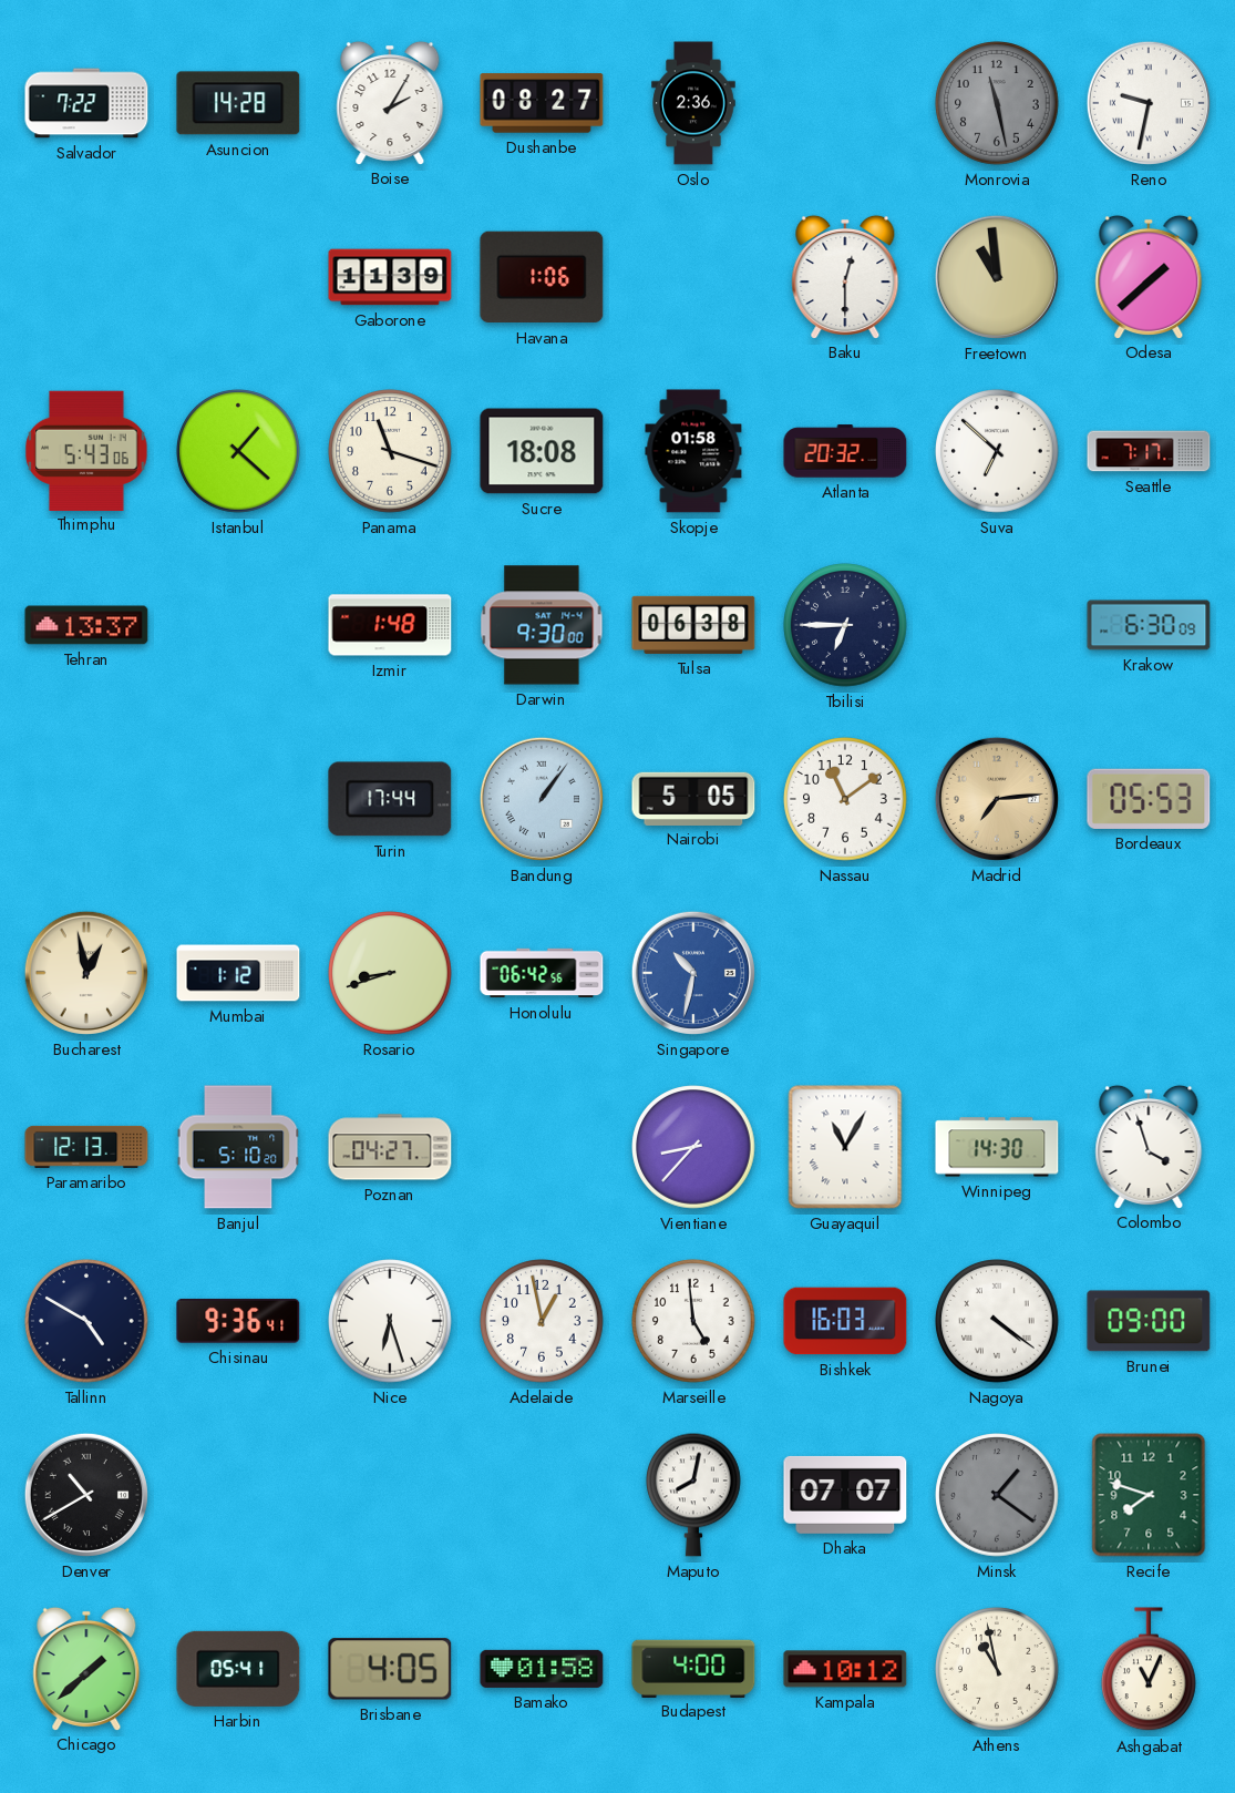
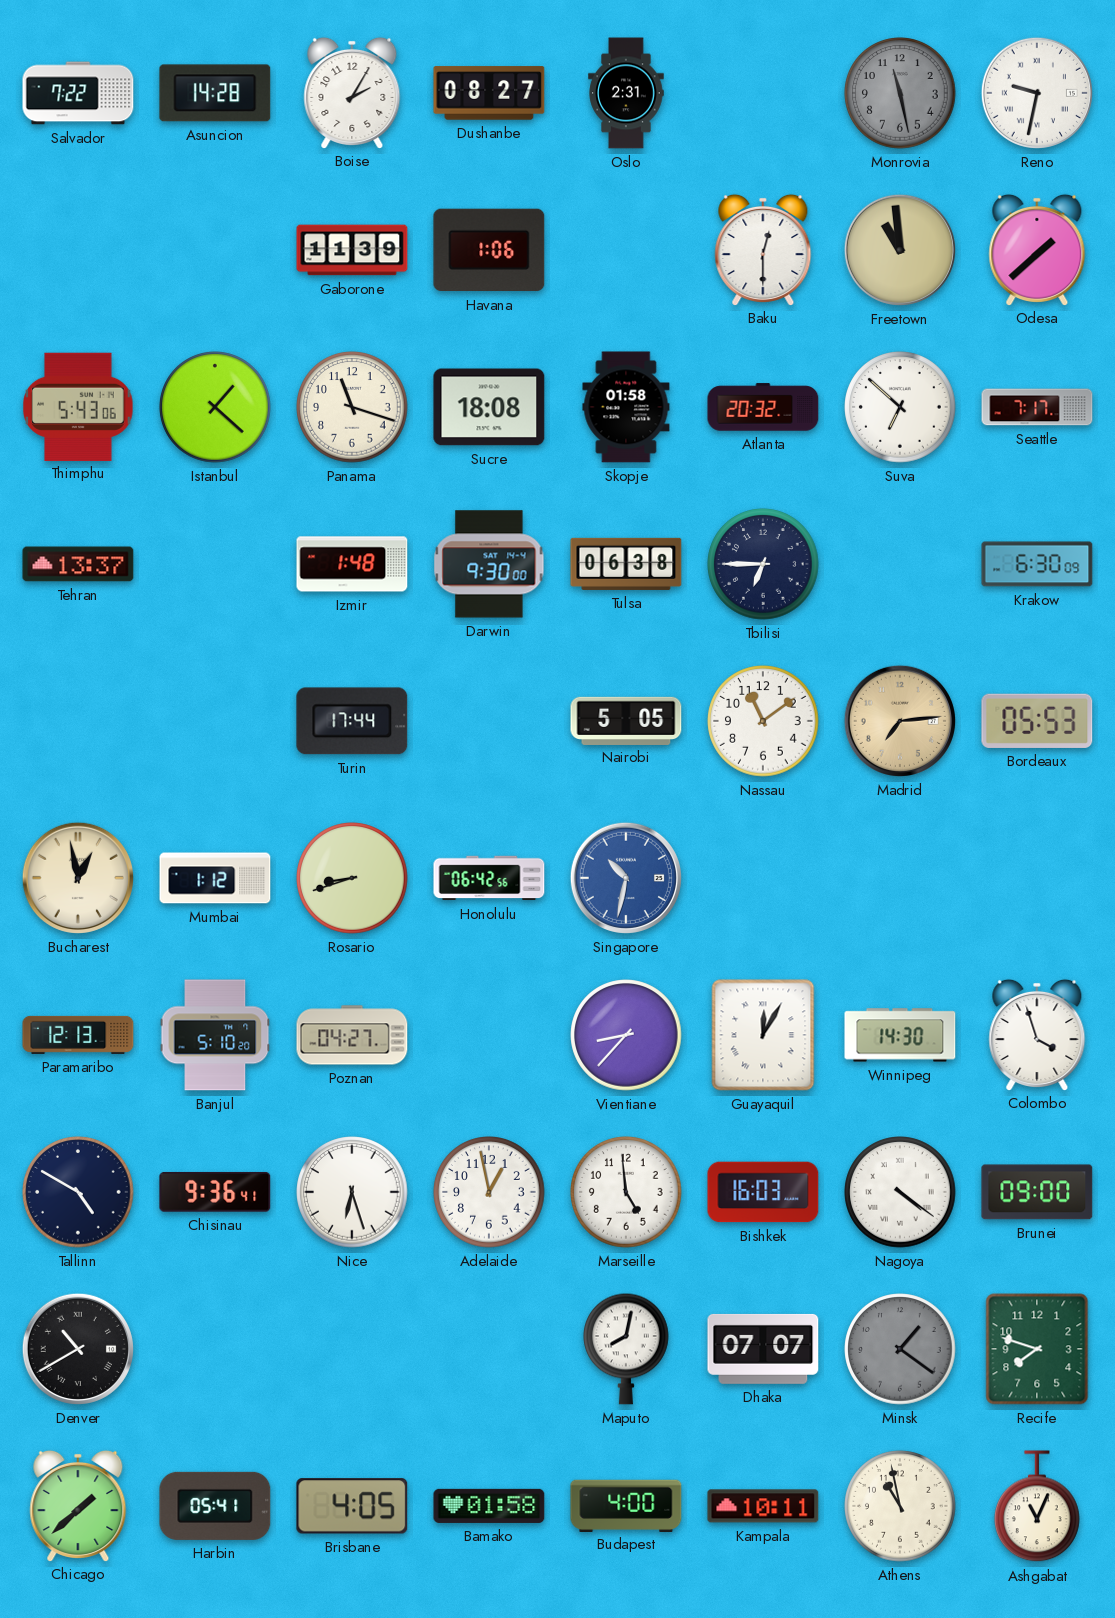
Oslo: 2:36 -> 2:31
Bandung: 1:06 -> none
Guayaquil: 11:05 -> 12:05
Kampala: 10:12 -> 10:11
